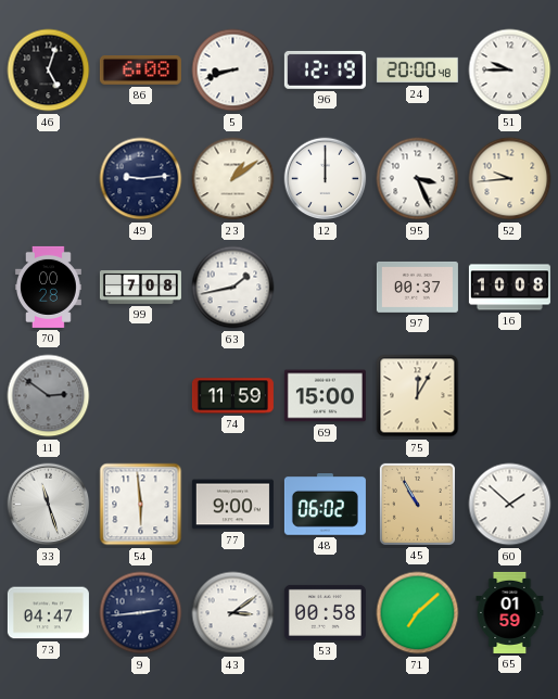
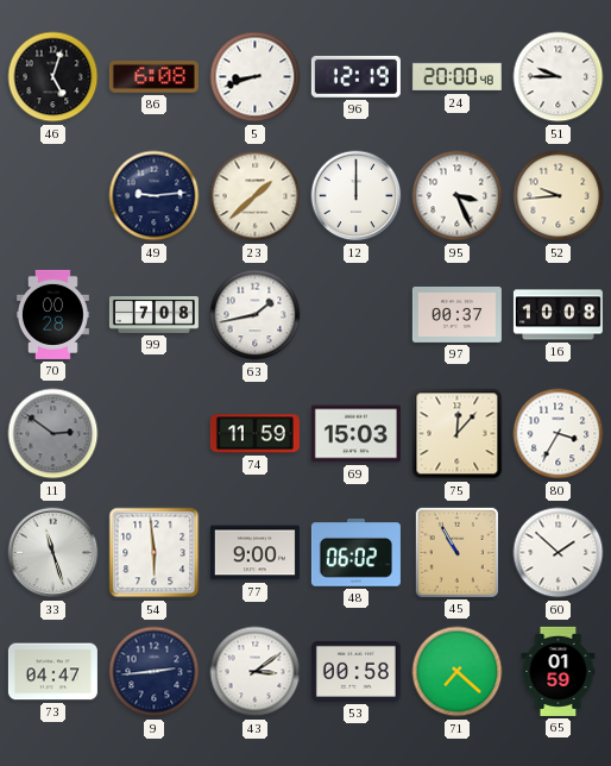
23: 1:09 -> 1:38
69: 15:00 -> 15:03
75: 12:05 -> 12:07
80: none -> 3:35
71: 7:08 -> 7:22
